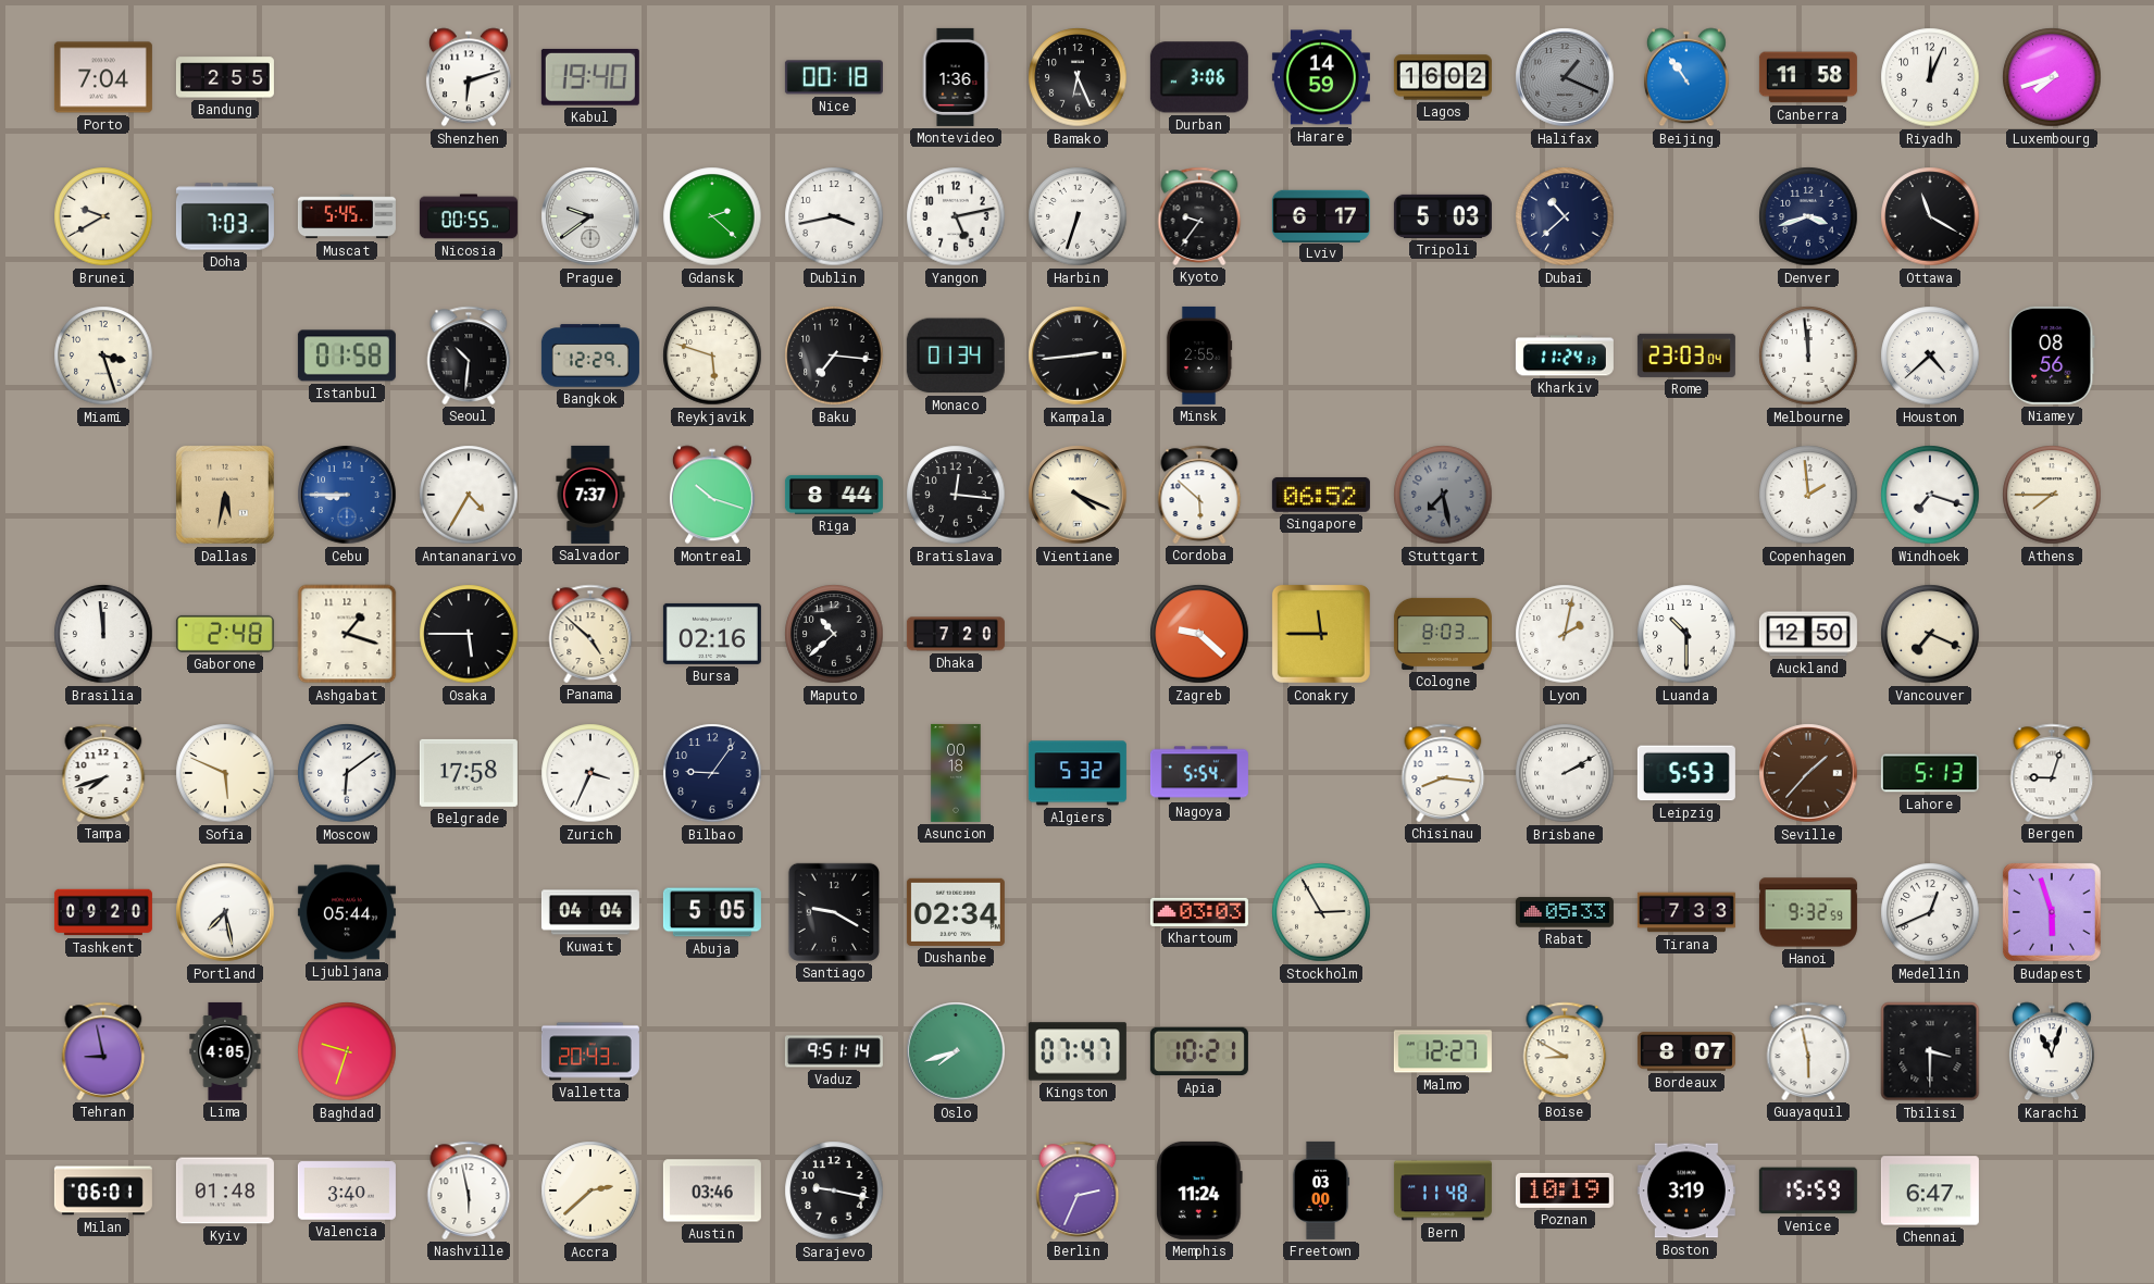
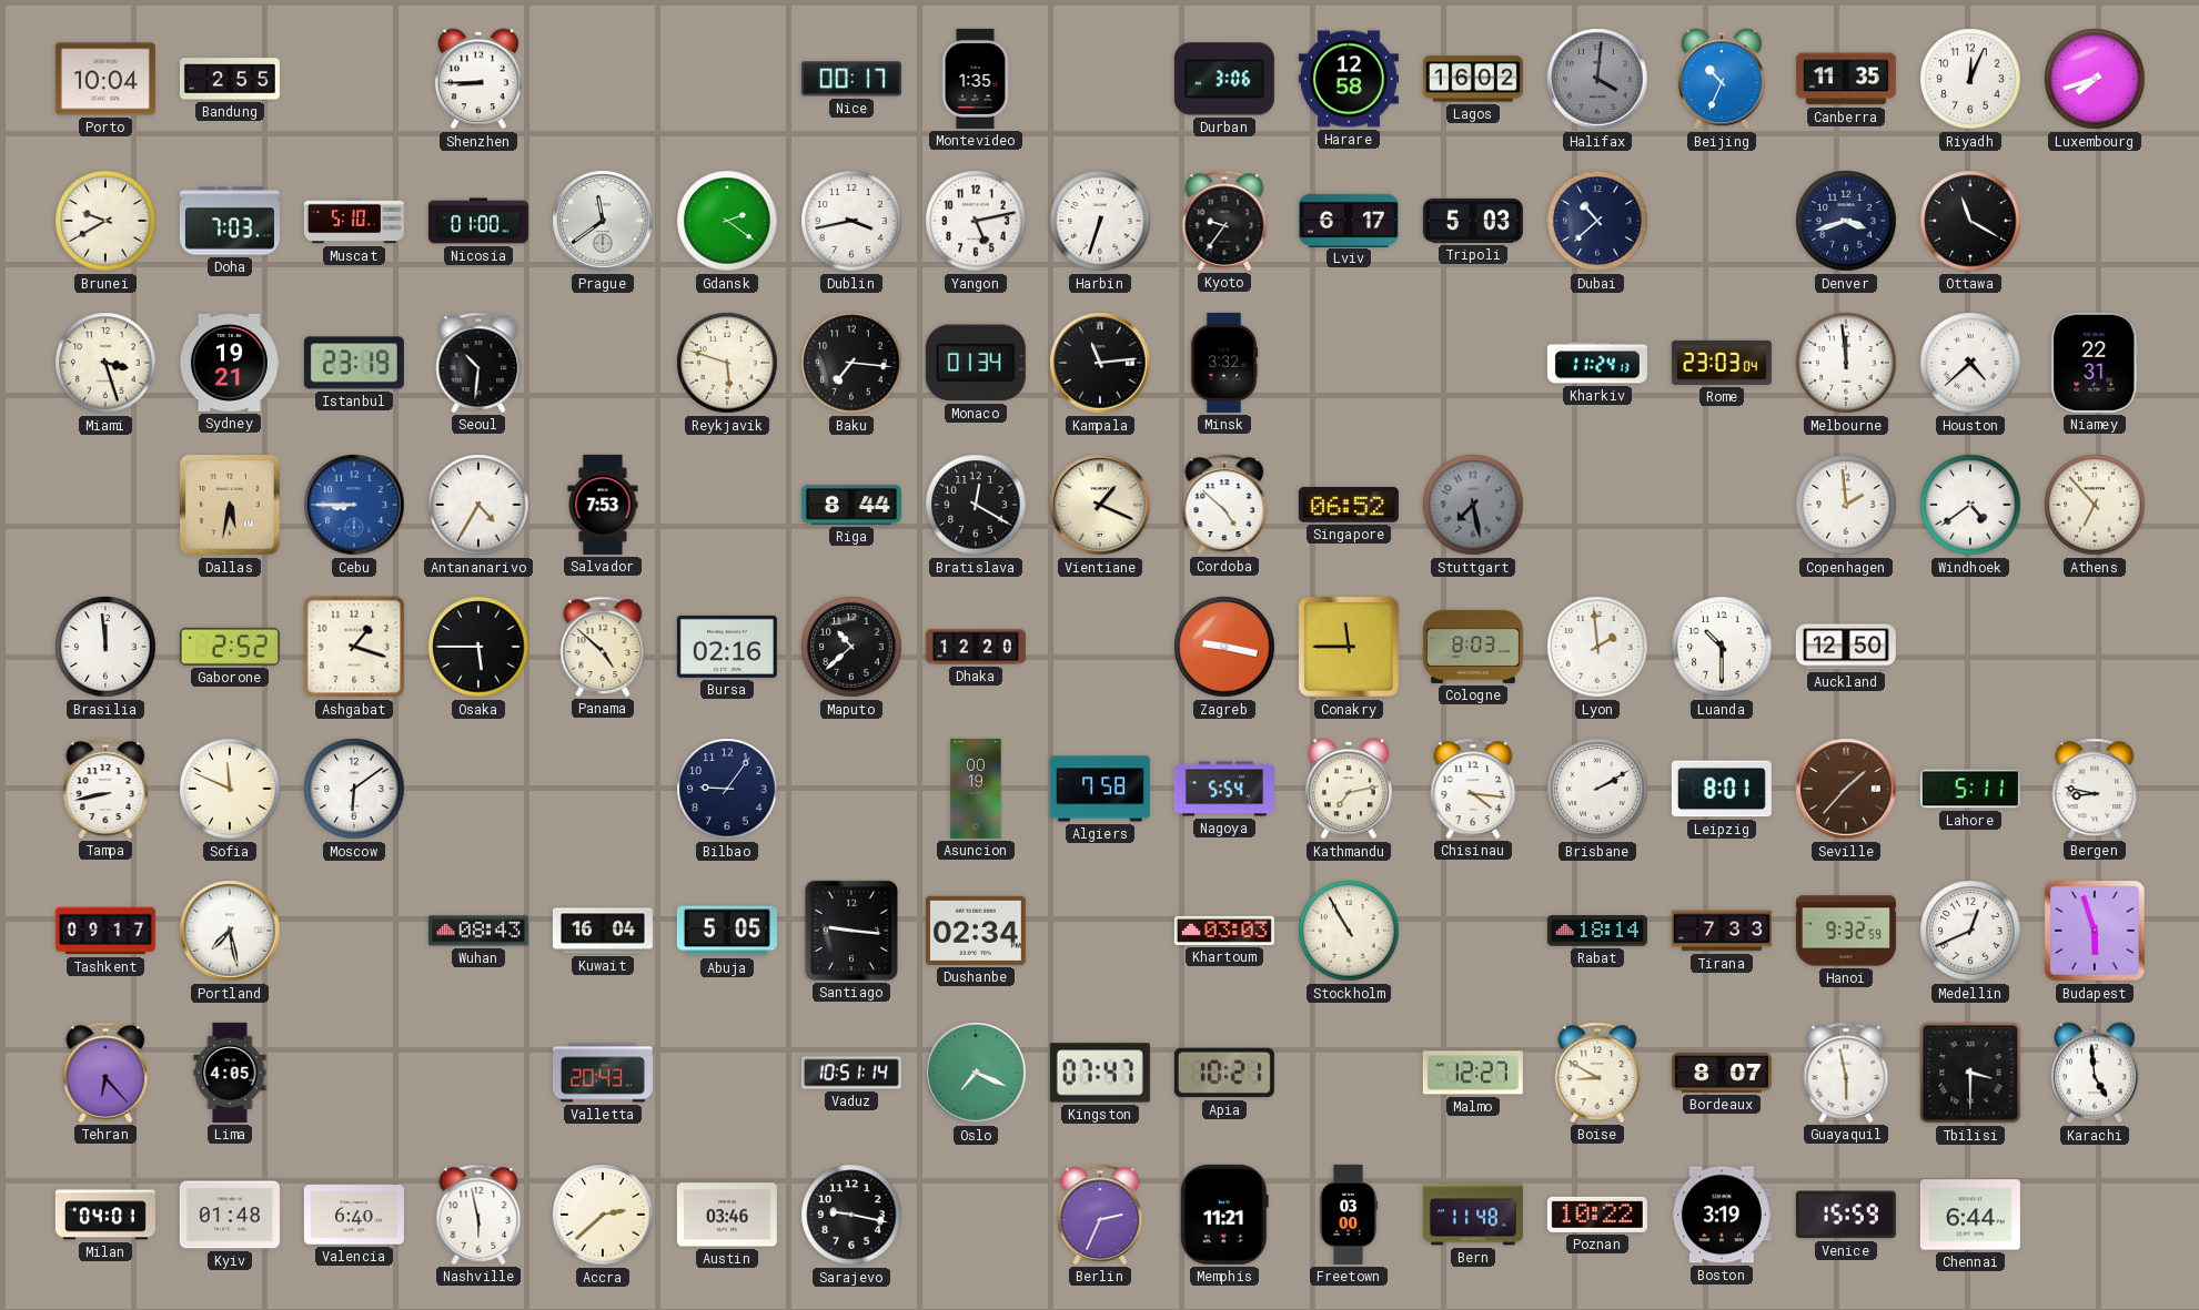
Porto: 7:04 -> 10:04
Shenzhen: 6:12 -> 8:45
Kabul: 19:40 -> none
Nice: 00:18 -> 00:17
Montevideo: 1:36 -> 1:35
Bamako: 6:26 -> none
Harare: 14:59 -> 12:58
Halifax: 1:19 -> 4:01
Beijing: 10:54 -> 10:34
Canberra: 11:58 -> 11:35
Muscat: 5:45 -> 5:10
Nicosia: 00:55 -> 01:00
Prague: 9:39 -> 11:39
Gdansk: 2:22 -> 2:21
Sydney: none -> 19:21
Istanbul: 01:58 -> 23:19
Bangkok: 12:29 -> none
Kampala: 2:44 -> 11:14
Minsk: 2:55 -> 3:32
Niamey: 08:56 -> 22:31
Salvador: 7:37 -> 7:53
Montreal: 10:18 -> none
Bratislava: 12:16 -> 12:20
Vientiane: 4:19 -> 1:19
Cordoba: 5:52 -> 4:52
Windhoek: 7:18 -> 4:39
Athens: 7:45 -> 6:53
Gaborone: 2:48 -> 2:52
Dhaka: 7:20 -> 12:20
Zagreb: 9:22 -> 9:17
Lyon: 2:02 -> 1:59
Vancouver: 7:19 -> none
Tampa: 7:42 -> 8:43
Sofia: 5:49 -> 11:49
Belgrade: 17:58 -> none
Zurich: 3:34 -> none
Asuncion: 00:18 -> 00:19
Algiers: 5:32 -> 7:58
Kathmandu: none -> 7:13
Chisinau: 8:16 -> 4:16
Leipzig: 5:53 -> 8:01
Lahore: 5:13 -> 5:11
Bergen: 9:03 -> 8:47
Tashkent: 09:20 -> 09:17
Ljubljana: 05:44 -> none
Wuhan: none -> 08:43
Kuwait: 04:04 -> 16:04
Santiago: 9:20 -> 9:16
Stockholm: 2:55 -> 10:55
Rabat: 05:33 -> 18:14
Tehran: 8:58 -> 6:23
Baghdad: 9:33 -> none
Vaduz: 9:51 -> 10:51
Oslo: 7:42 -> 7:19
Karachi: 11:03 -> 4:59
Milan: 06:01 -> 04:01
Valencia: 3:40 -> 6:40
Memphis: 11:24 -> 11:21
Poznan: 10:19 -> 10:22
Chennai: 6:47 -> 6:44
